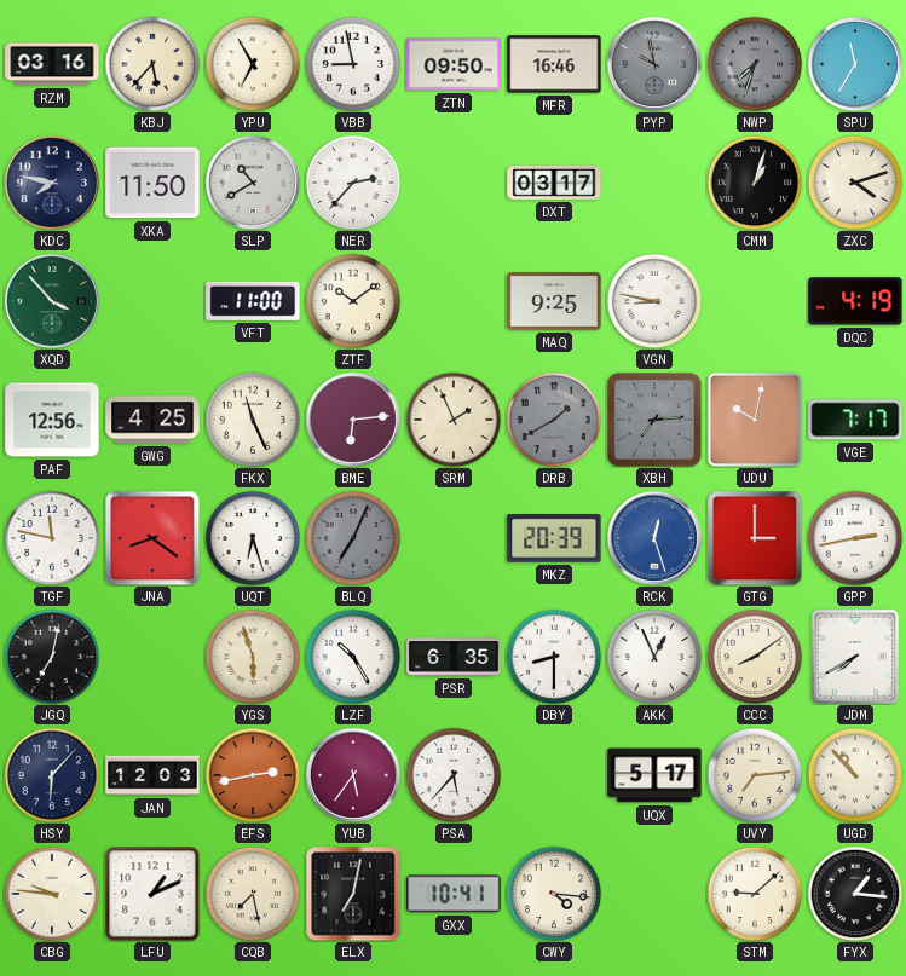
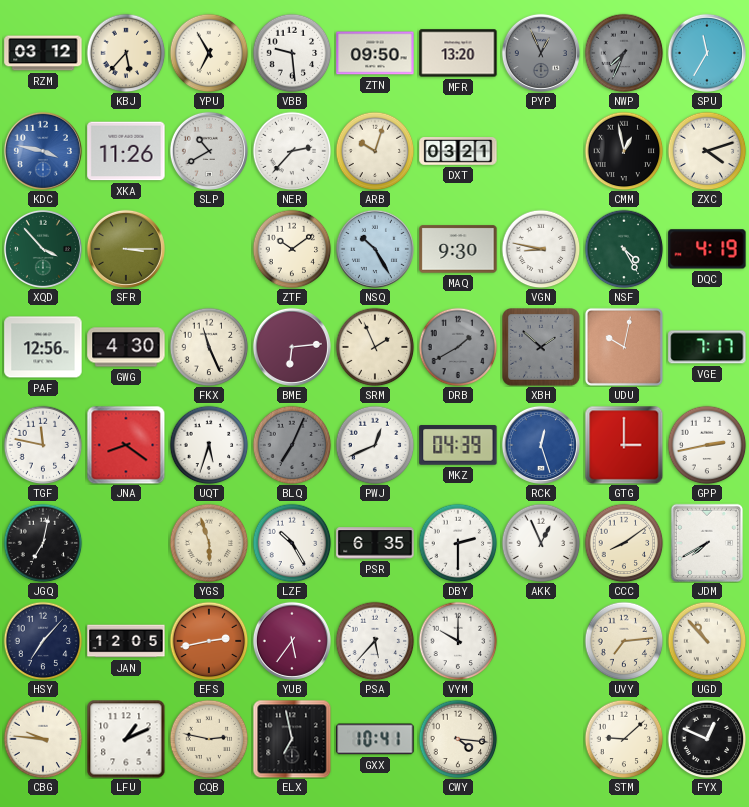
RZM: 03:16 -> 03:12
VBB: 8:58 -> 9:29
MFR: 16:46 -> 13:20
PYP: 9:58 -> 12:56
NWP: 7:33 -> 7:34
KDC: 7:47 -> 3:47
KDC dial: navy -> blue
XKA: 11:50 -> 11:26
ARB: none -> 10:03
DXT: 03:17 -> 03:21
CMM: 1:03 -> 12:58
SFR: none -> 3:15
VFT: 11:00 -> none
NSQ: none -> 10:25
MAQ: 9:25 -> 9:30
NSF: none -> 4:25
GWG: 4:25 -> 4:30
XBH: 7:14 -> 1:52
UQT: 6:27 -> 5:33
PWJ: none -> 12:41
MKZ: 20:39 -> 04:39
DBY: 8:30 -> 2:30
HSY: 6:07 -> 7:07
JAN: 12:03 -> 12:05
VYM: none -> 10:00
UQX: 5:17 -> none
CQB: 7:28 -> 2:47
ELX: 7:02 -> 6:58
FYX: 1:16 -> 12:49
